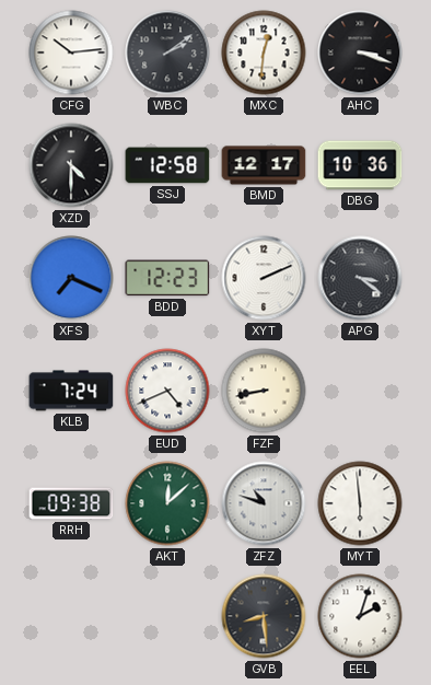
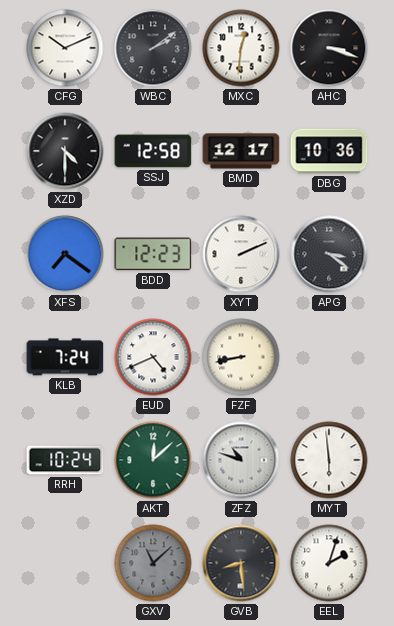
CFG: 10:14 -> 10:11
XFS: 7:19 -> 7:21
RRH: 09:38 -> 10:24
GXV: none -> 11:08
